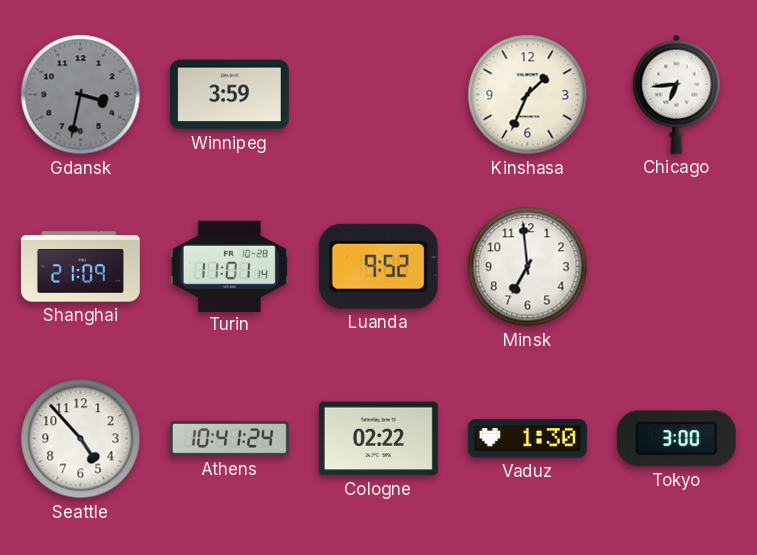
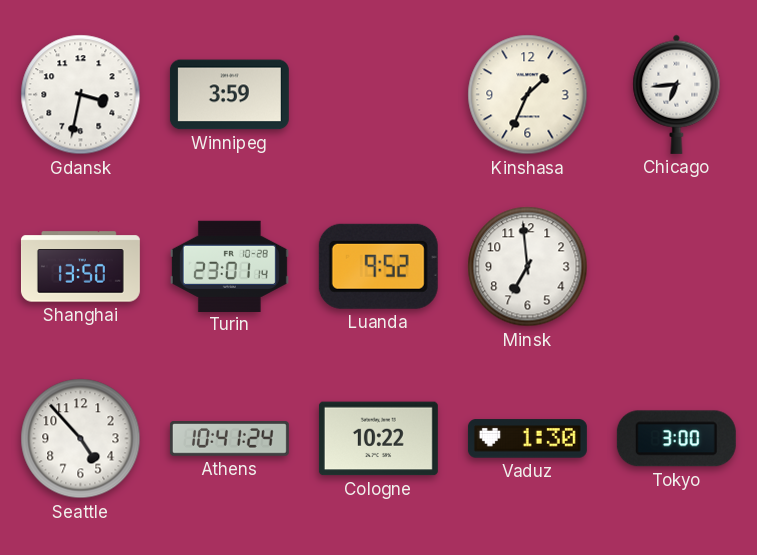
Gdansk dial: grey -> white
Shanghai: 21:09 -> 13:50
Turin: 11:01 -> 23:01
Cologne: 02:22 -> 10:22
